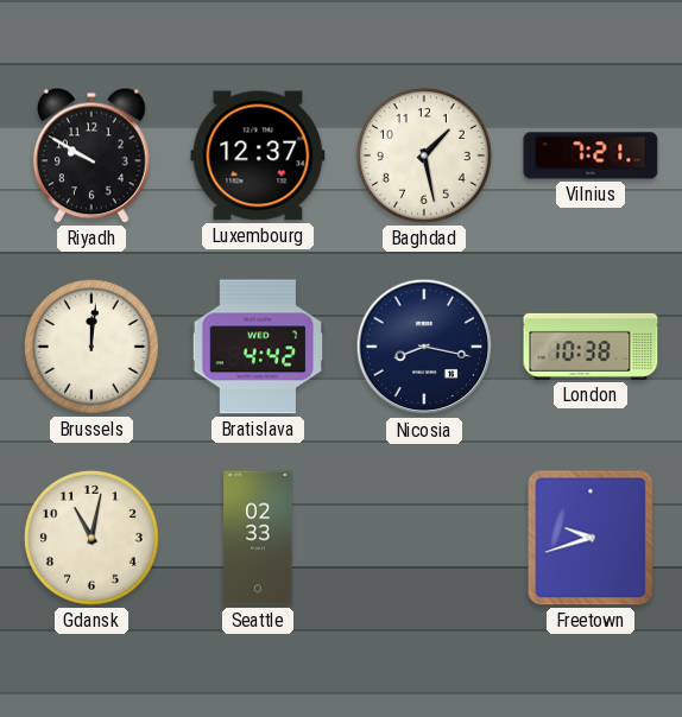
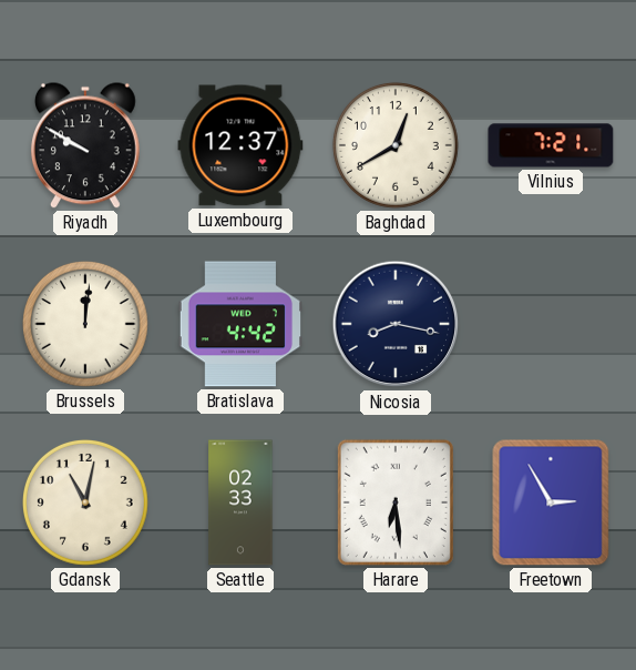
Baghdad: 1:28 -> 12:40
London: 10:38 -> none
Harare: none -> 6:29
Freetown: 9:42 -> 2:55
